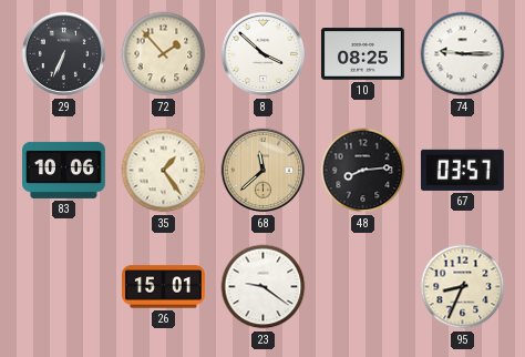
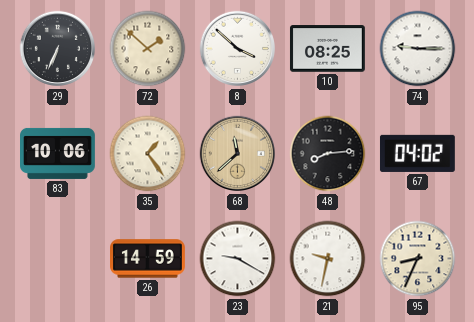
72: 1:53 -> 1:52
67: 03:57 -> 04:02
26: 15:01 -> 14:59
23: 9:21 -> 9:20
21: none -> 9:32
